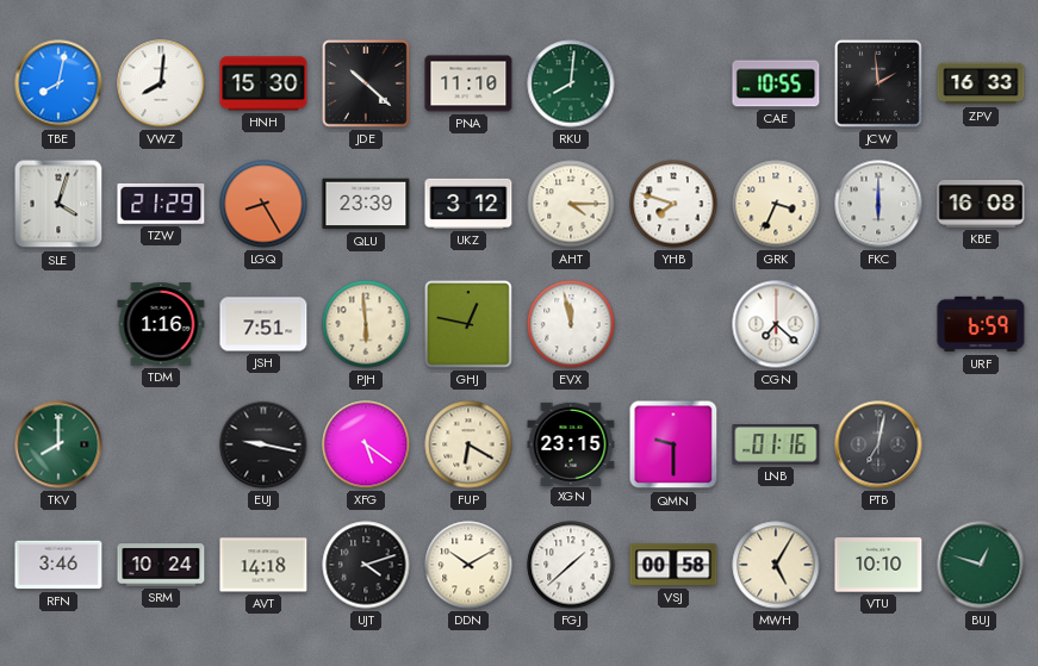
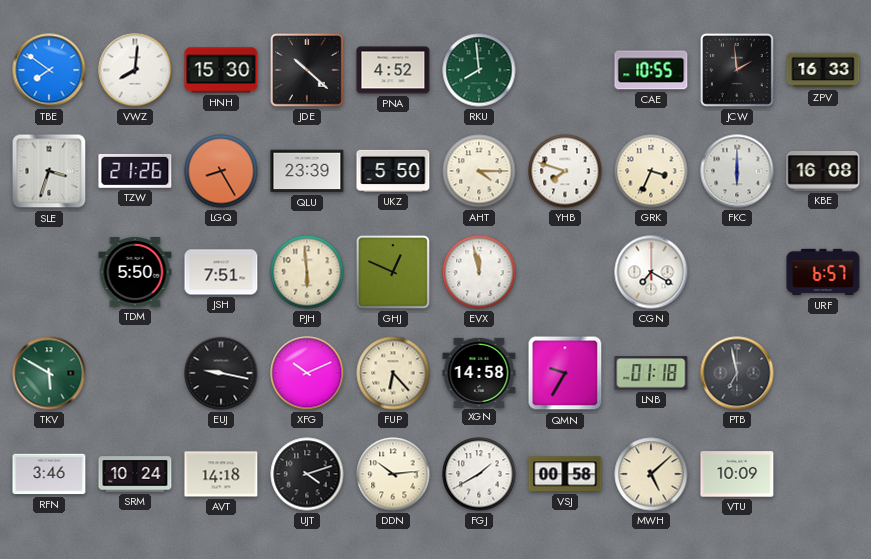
TBE: 8:02 -> 7:51
PNA: 11:10 -> 4:52
RKU: 8:01 -> 7:59
SLE: 4:03 -> 3:33
TZW: 21:29 -> 21:26
UKZ: 3:12 -> 5:50
TDM: 1:16 -> 5:50
GHJ: 12:47 -> 12:49
CGN: 7:22 -> 7:20
URF: 6:59 -> 6:57
TKV: 8:00 -> 5:50
XFG: 5:21 -> 10:11
FUP: 6:20 -> 6:23
XGN: 23:15 -> 14:58
QMN: 9:30 -> 9:35
LNB: 01:16 -> 01:18
PTB: 7:02 -> 6:58
DDN: 10:10 -> 10:14
FGJ: 1:38 -> 1:40
MWH: 5:05 -> 5:08
VTU: 10:10 -> 10:09
BUJ: 12:48 -> none
